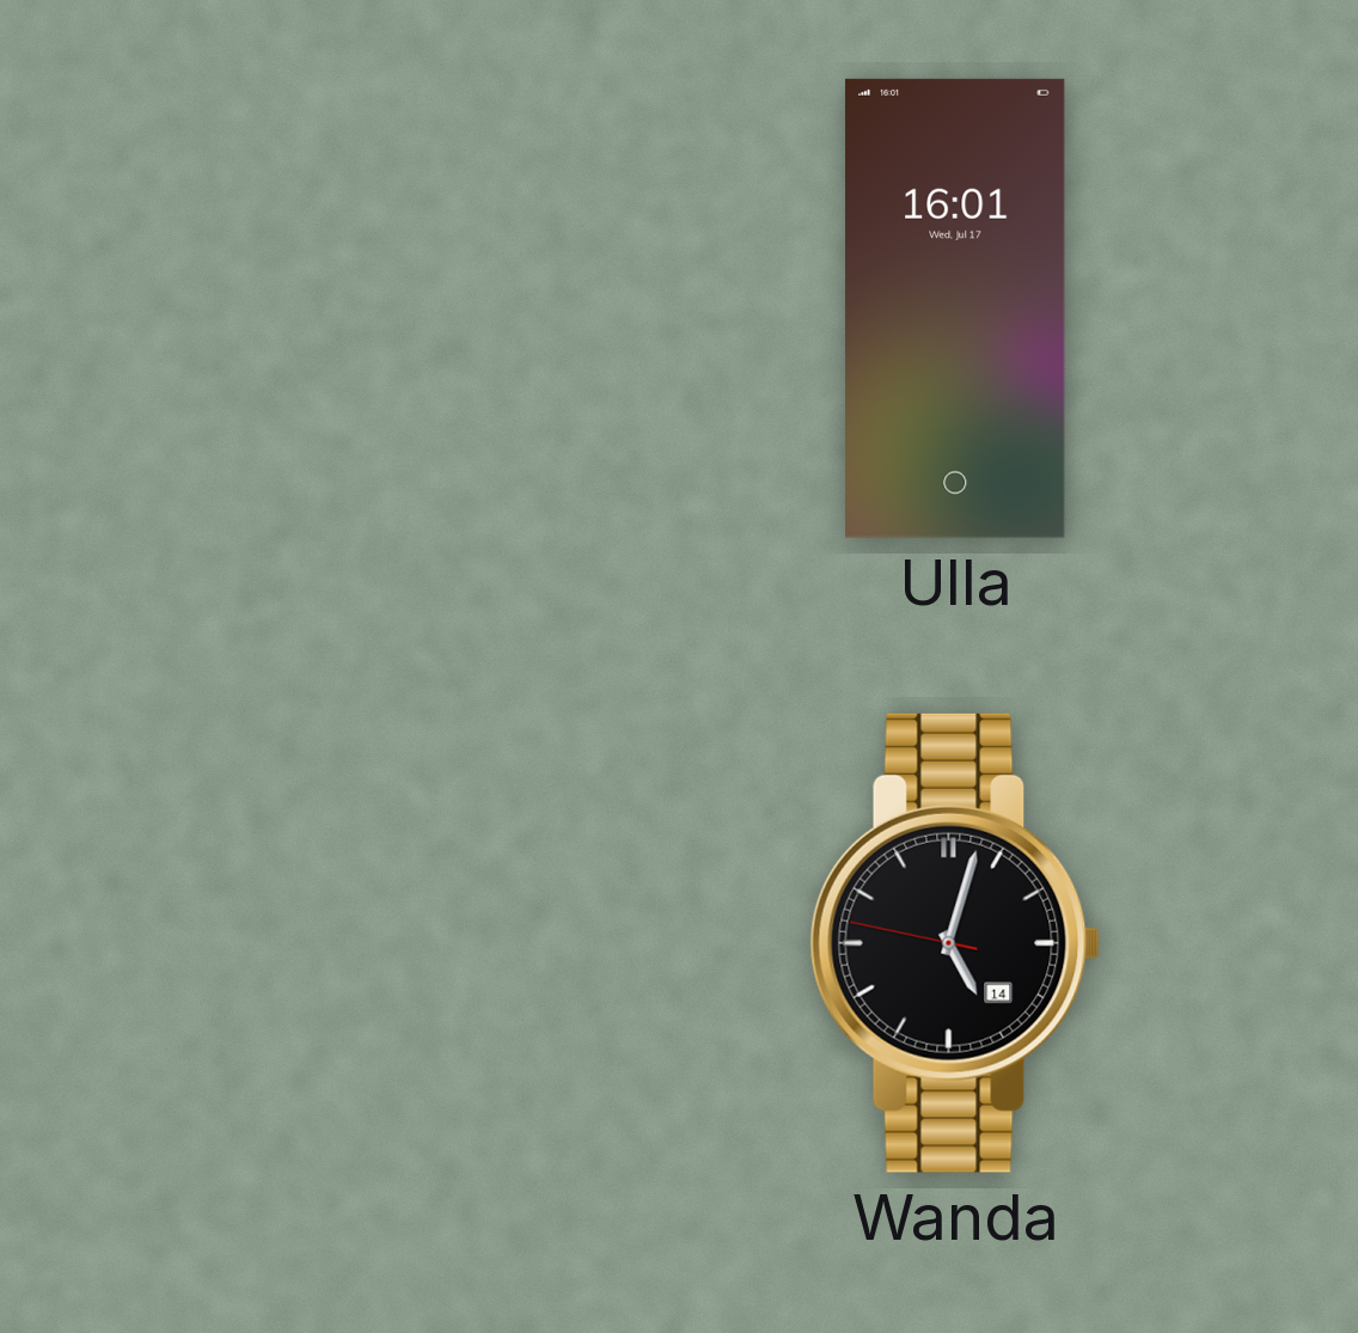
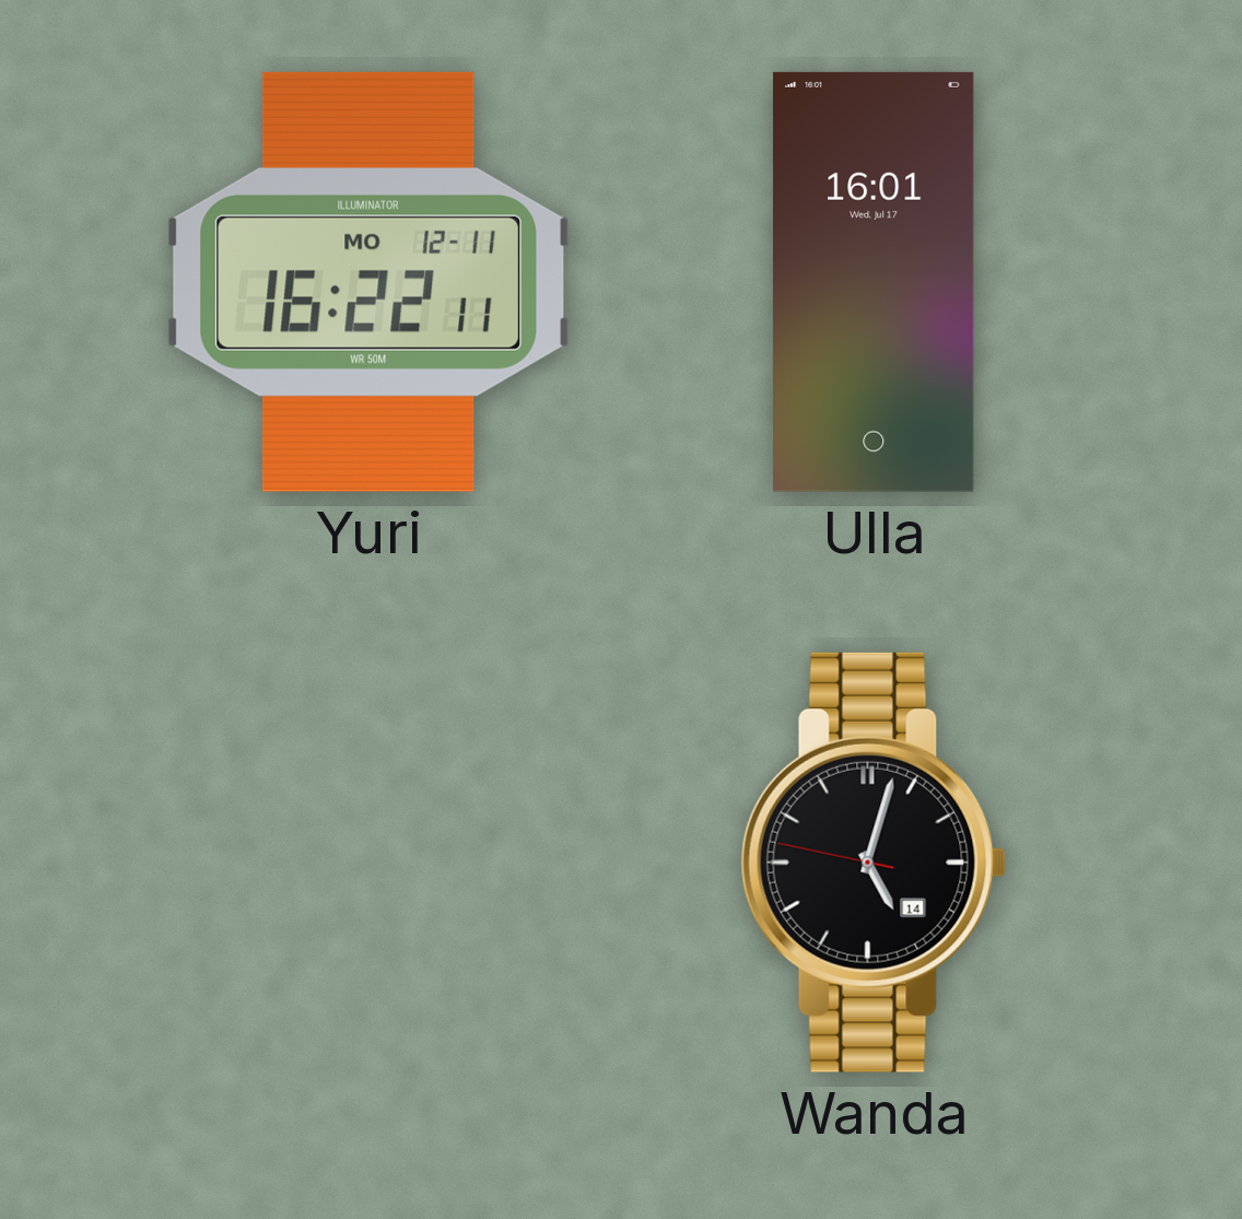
Yuri: none -> 16:22
